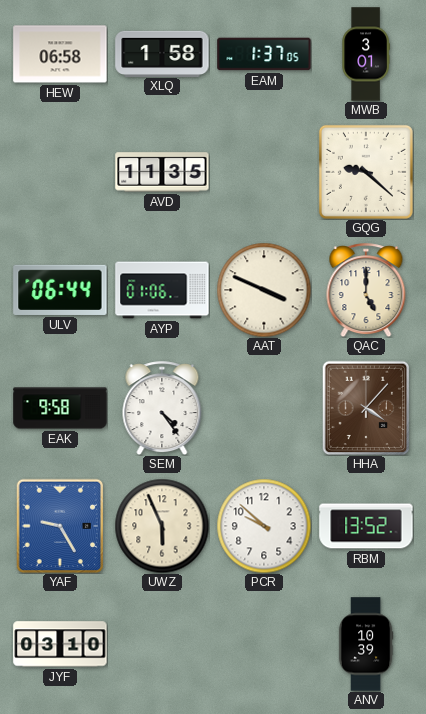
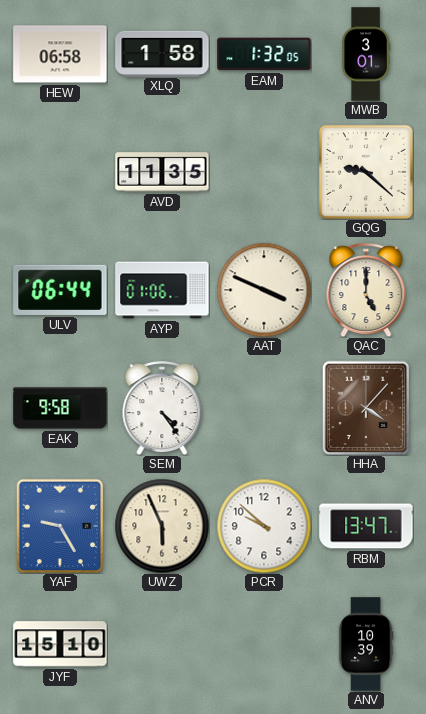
EAM: 1:37 -> 1:32
RBM: 13:52 -> 13:47
JYF: 03:10 -> 15:10
